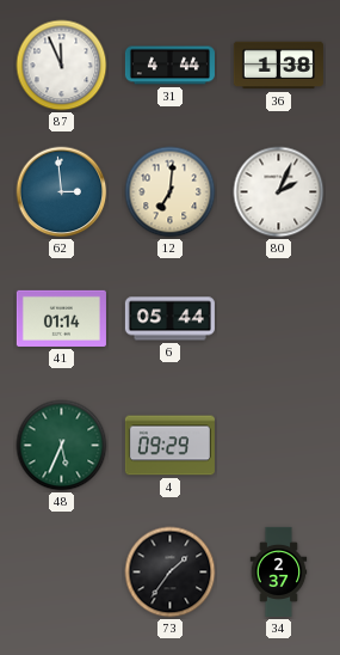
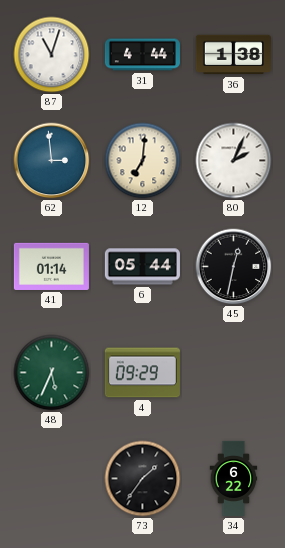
87: 11:56 -> 11:03
45: none -> 12:32
34: 2:37 -> 6:22
